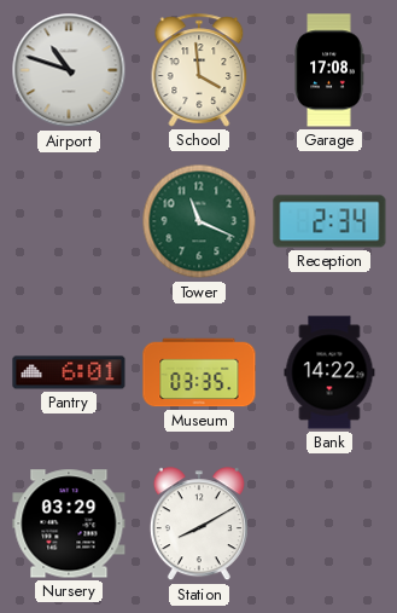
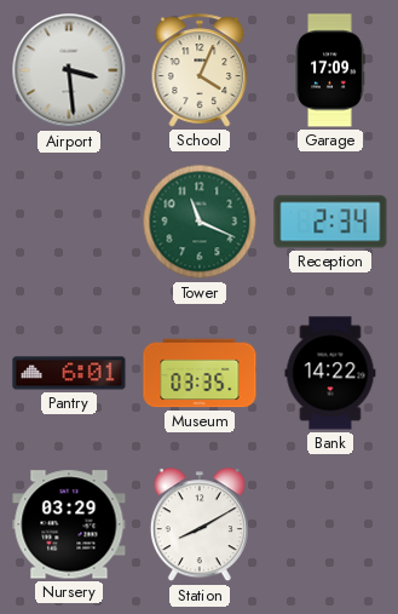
Airport: 10:48 -> 3:29
School: 3:59 -> 4:04
Garage: 17:08 -> 17:09
